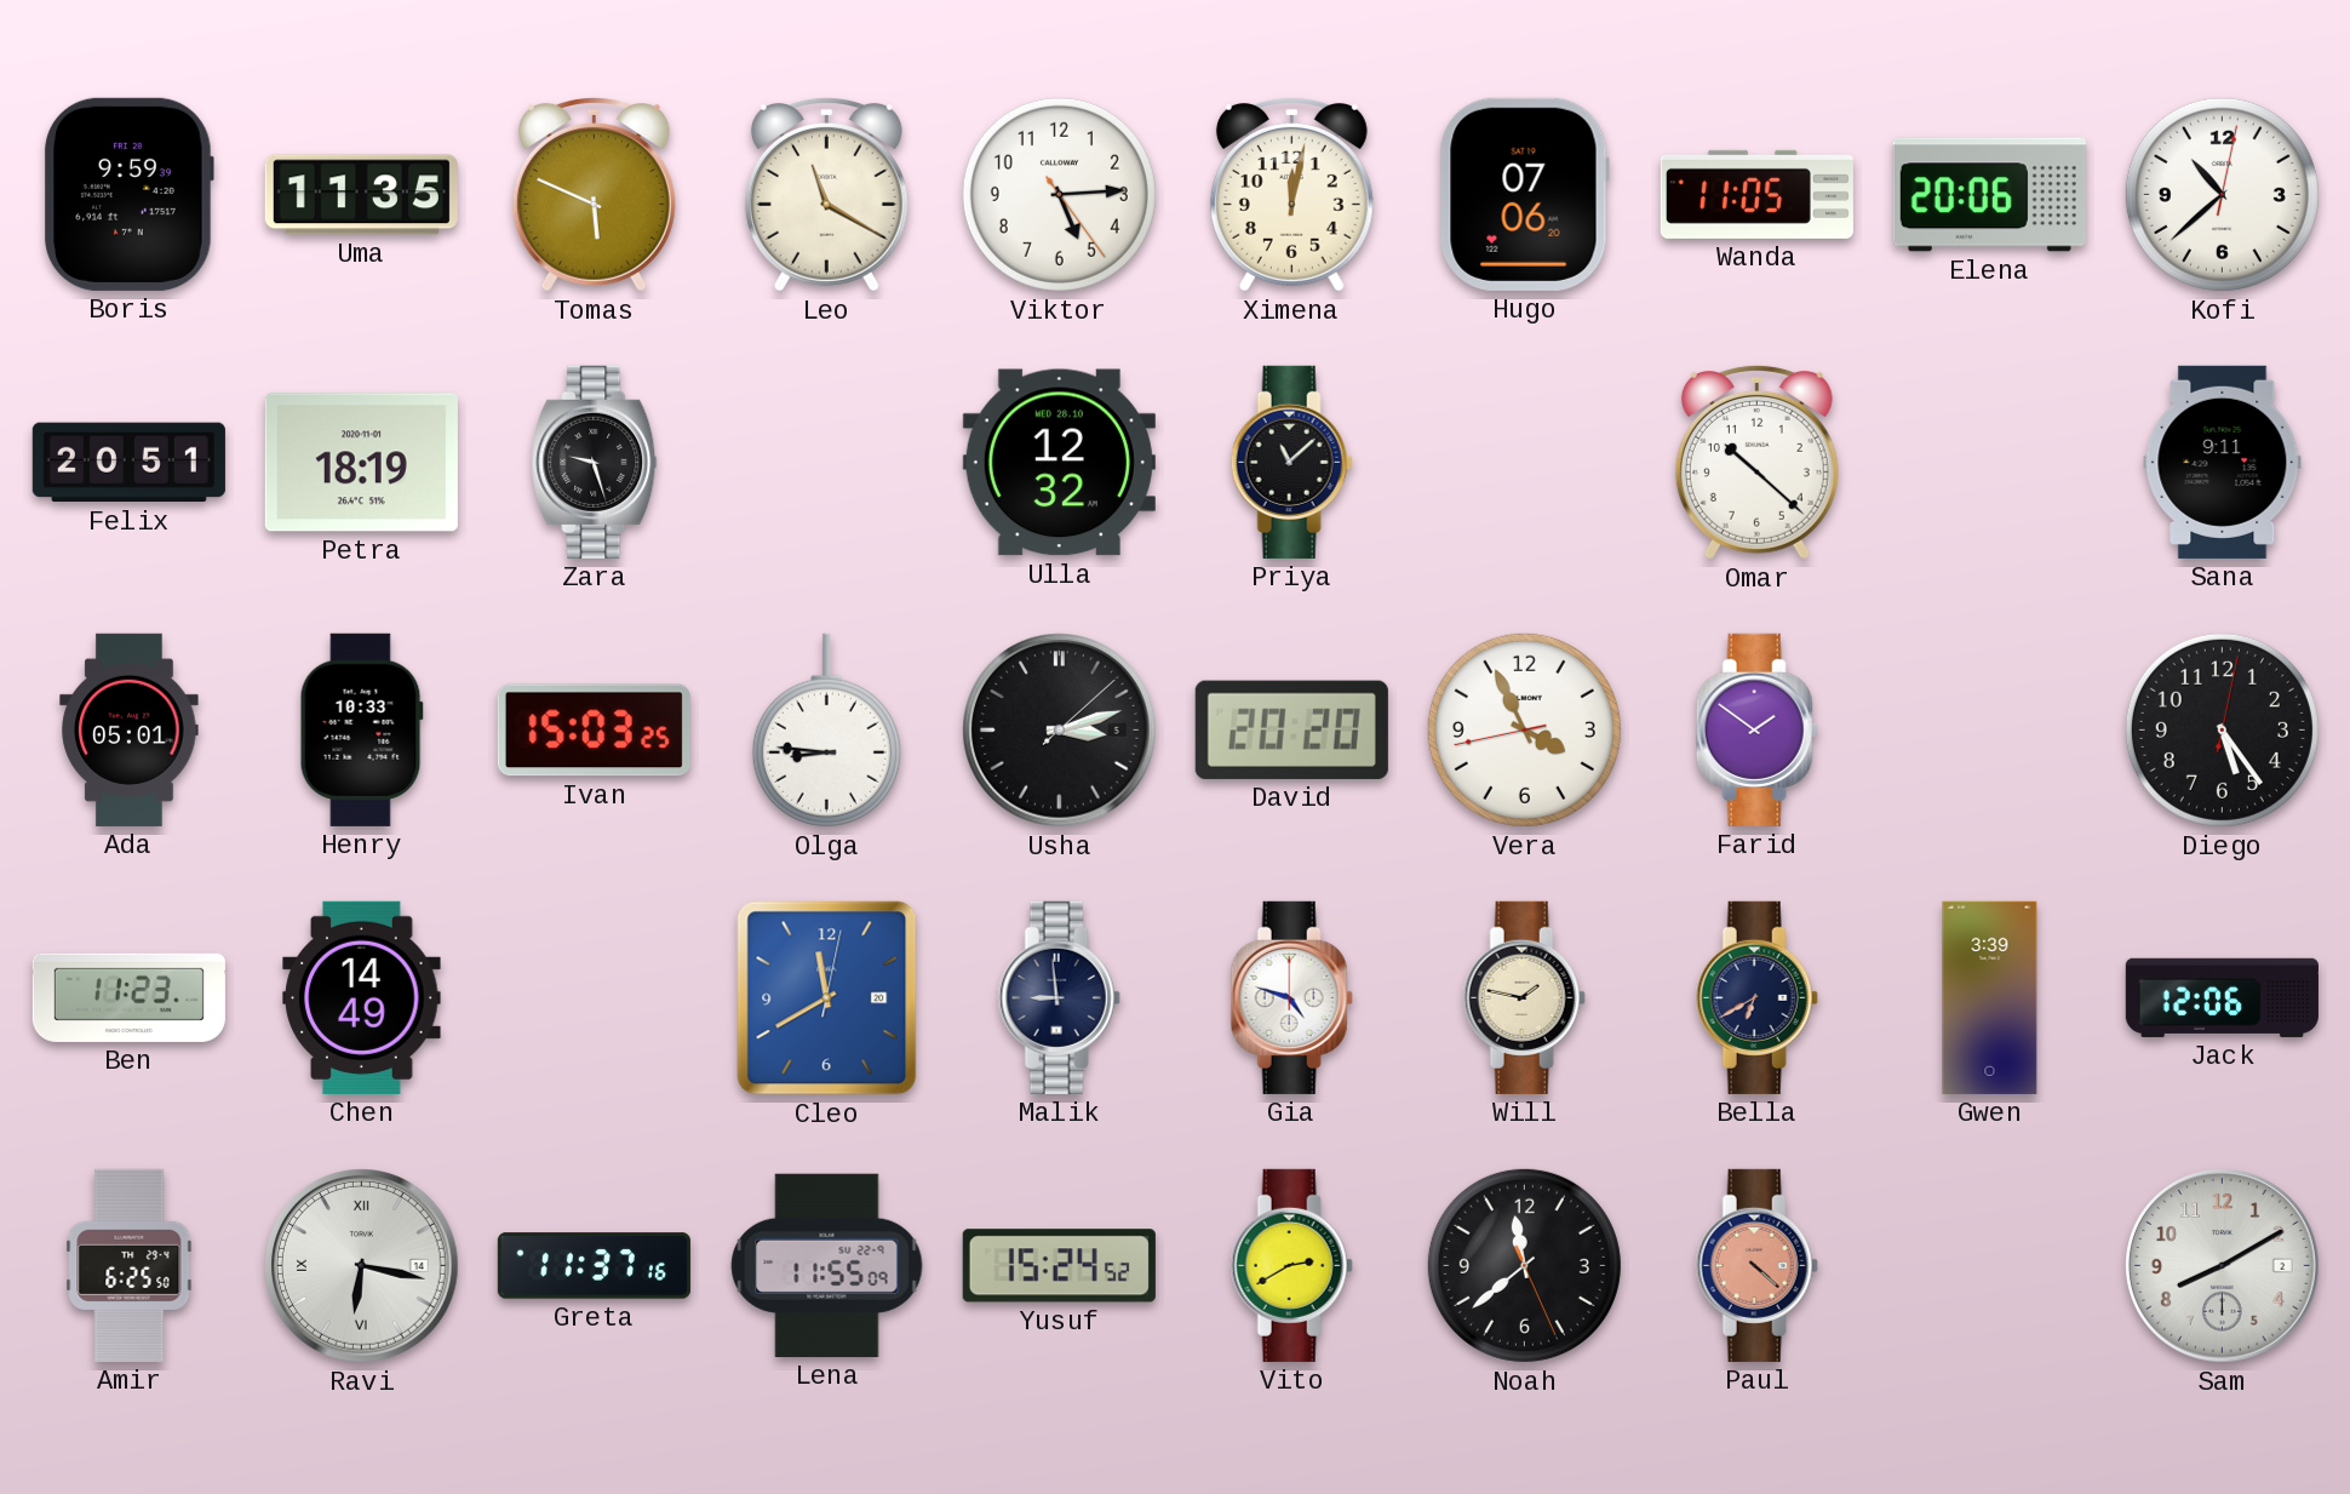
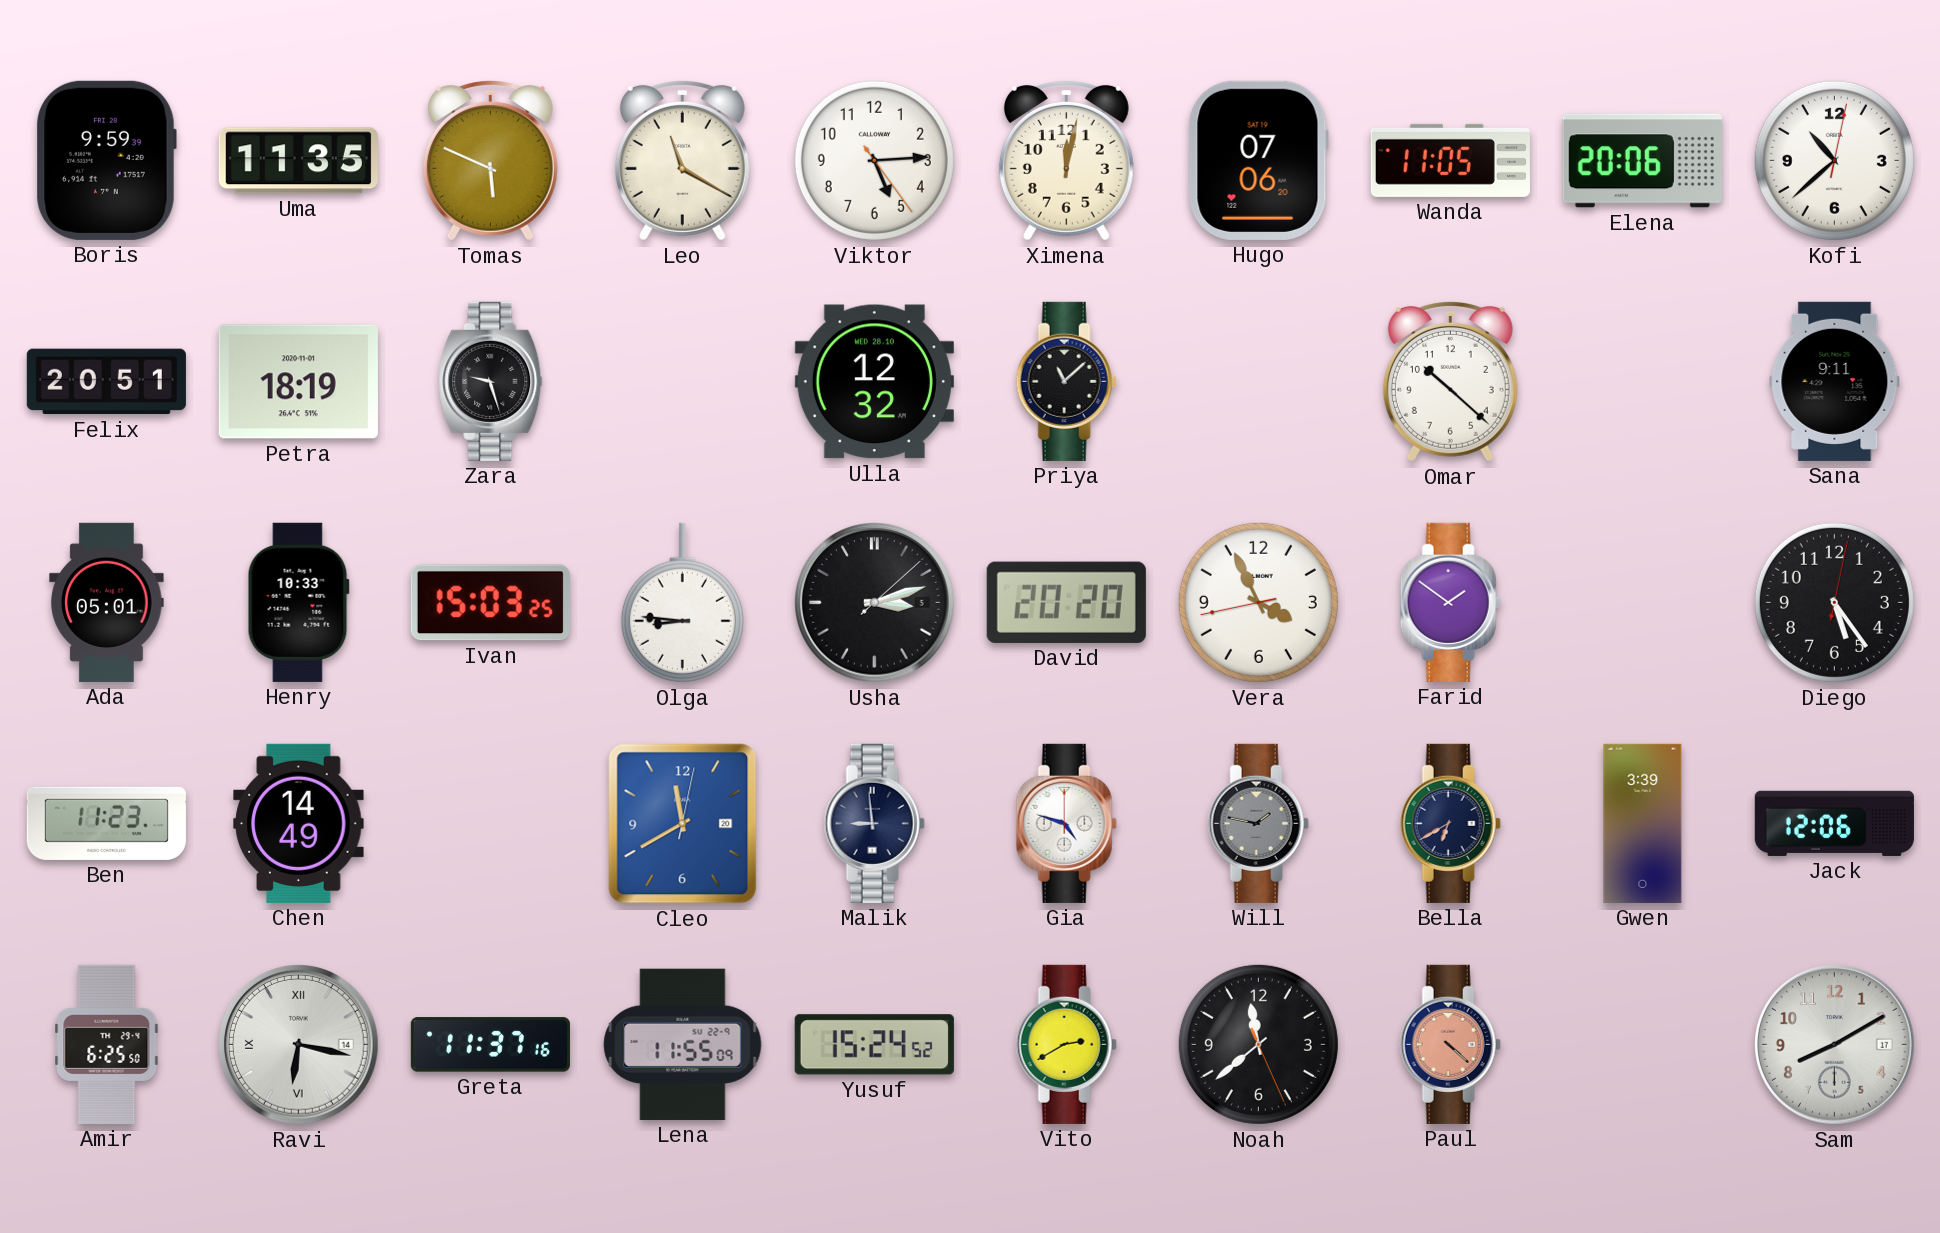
Will dial: cream -> grey
Sam date: 2 -> 17
